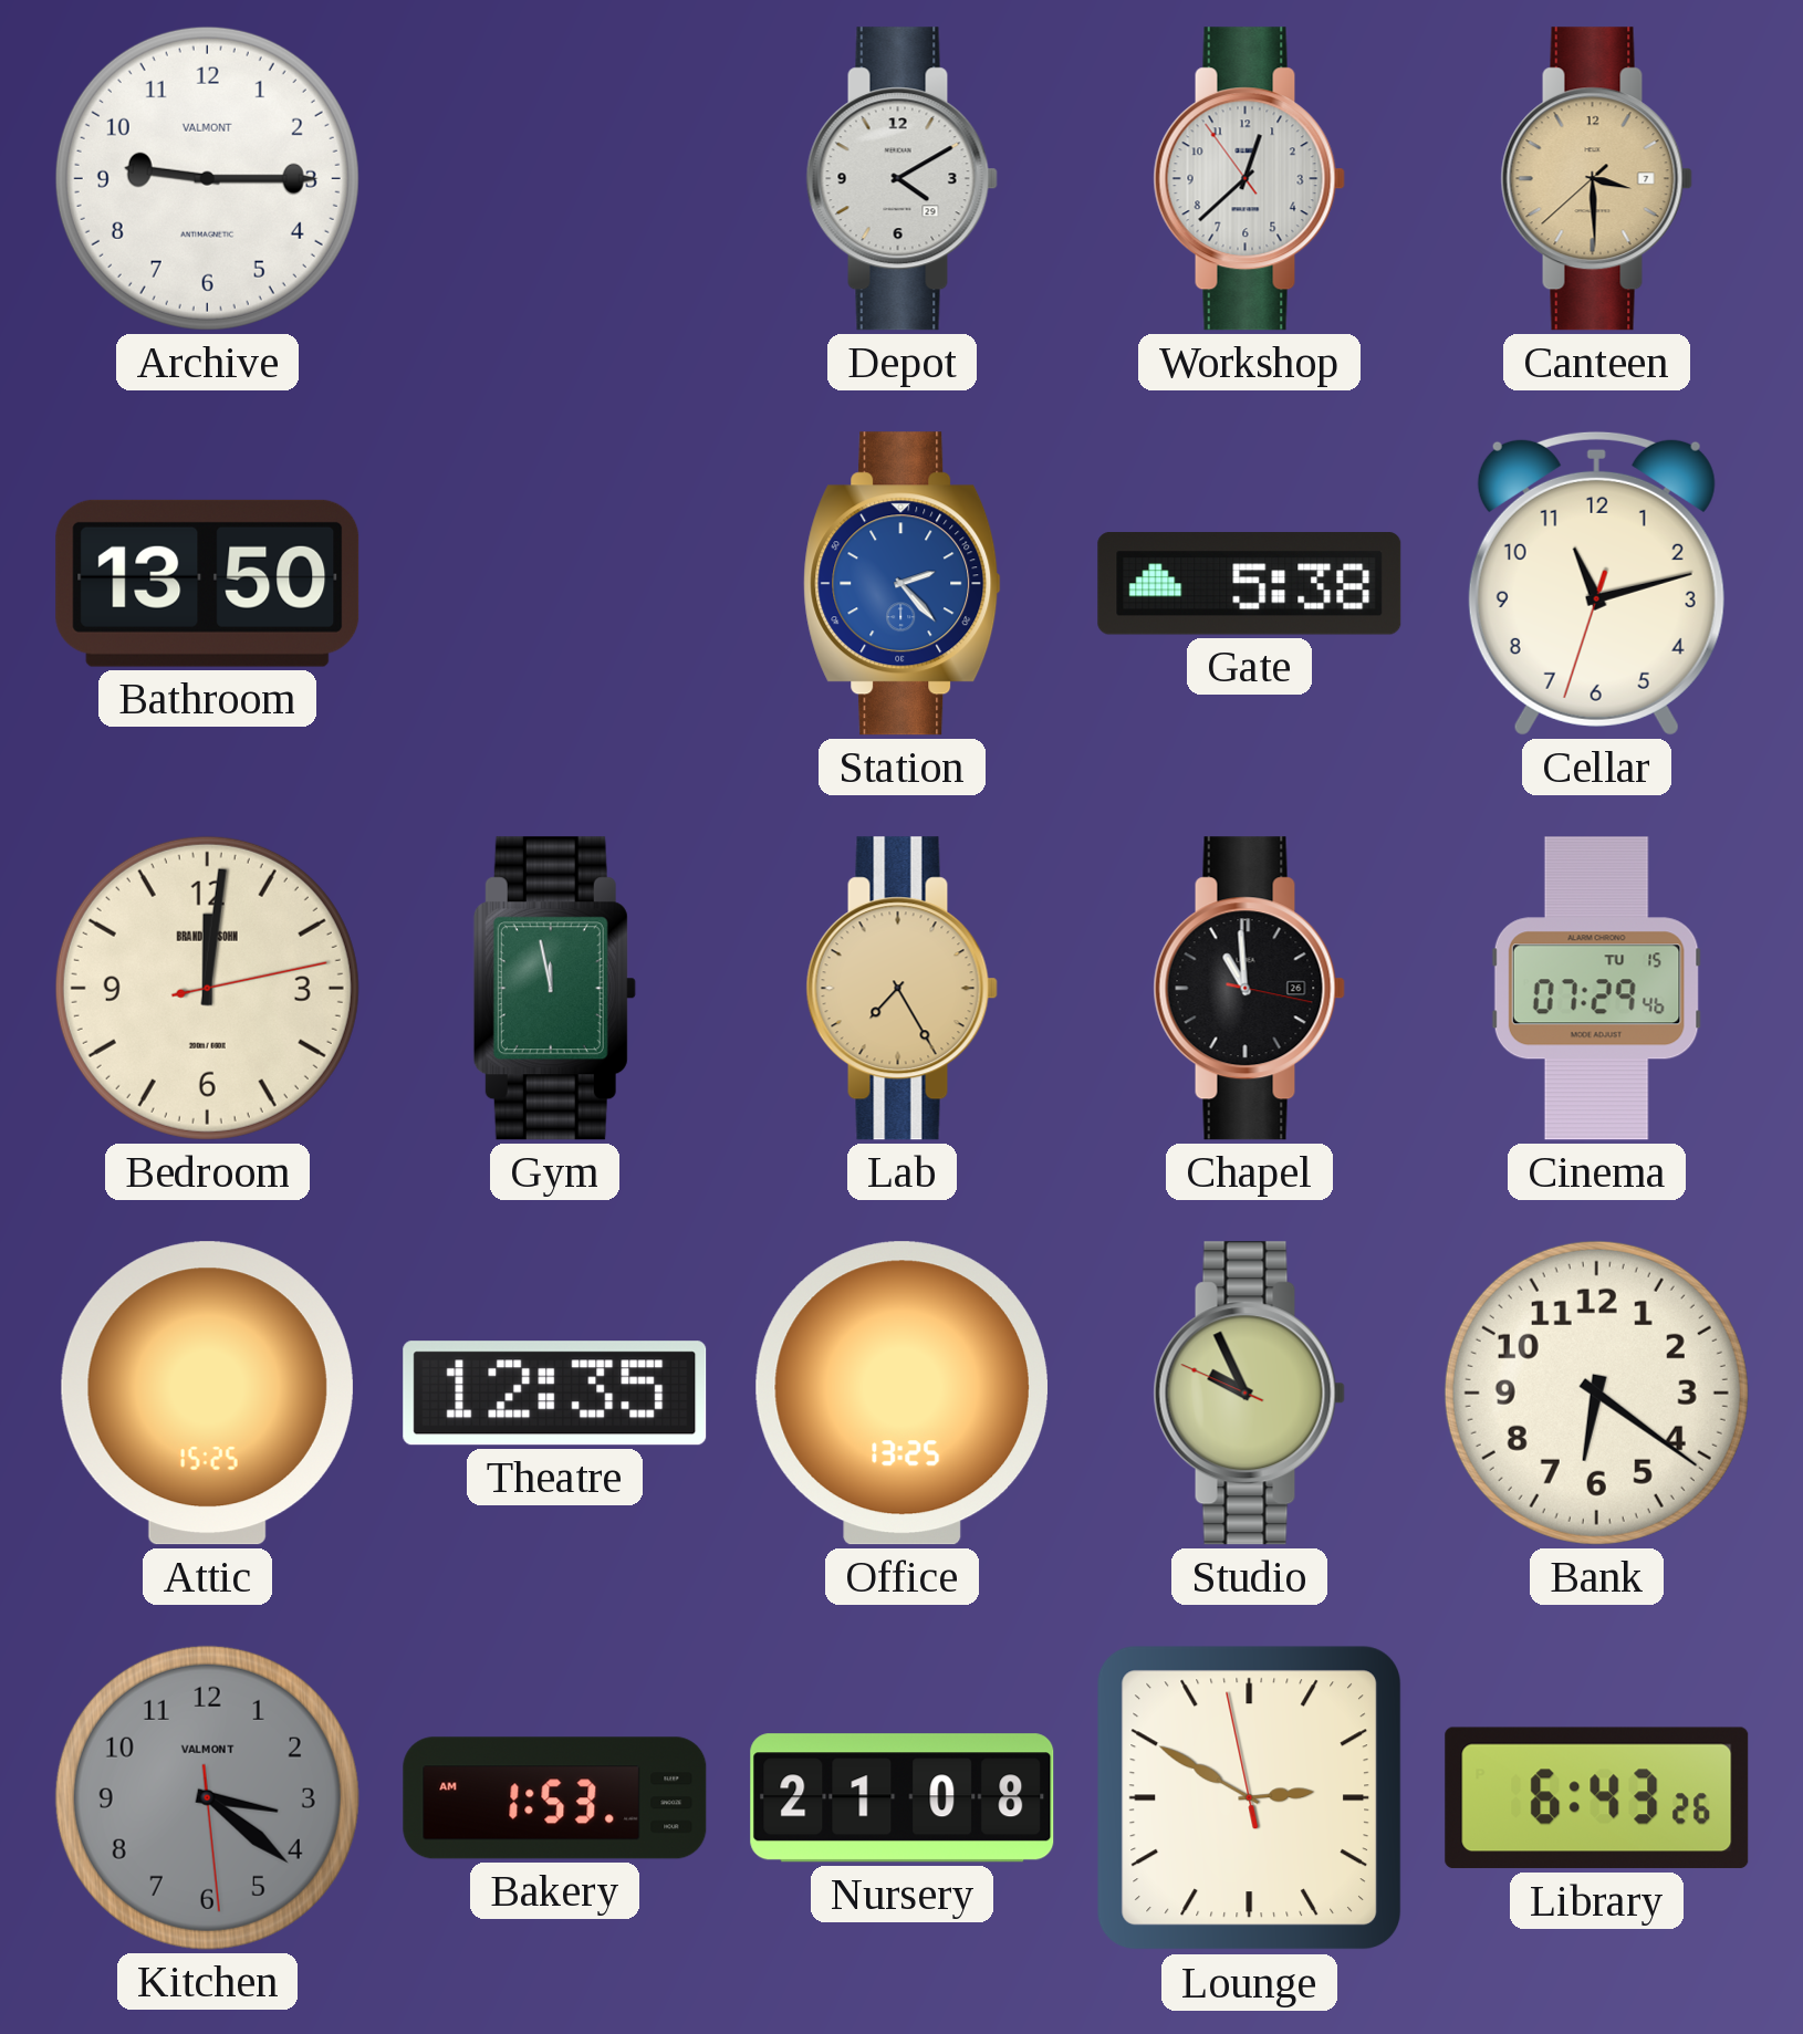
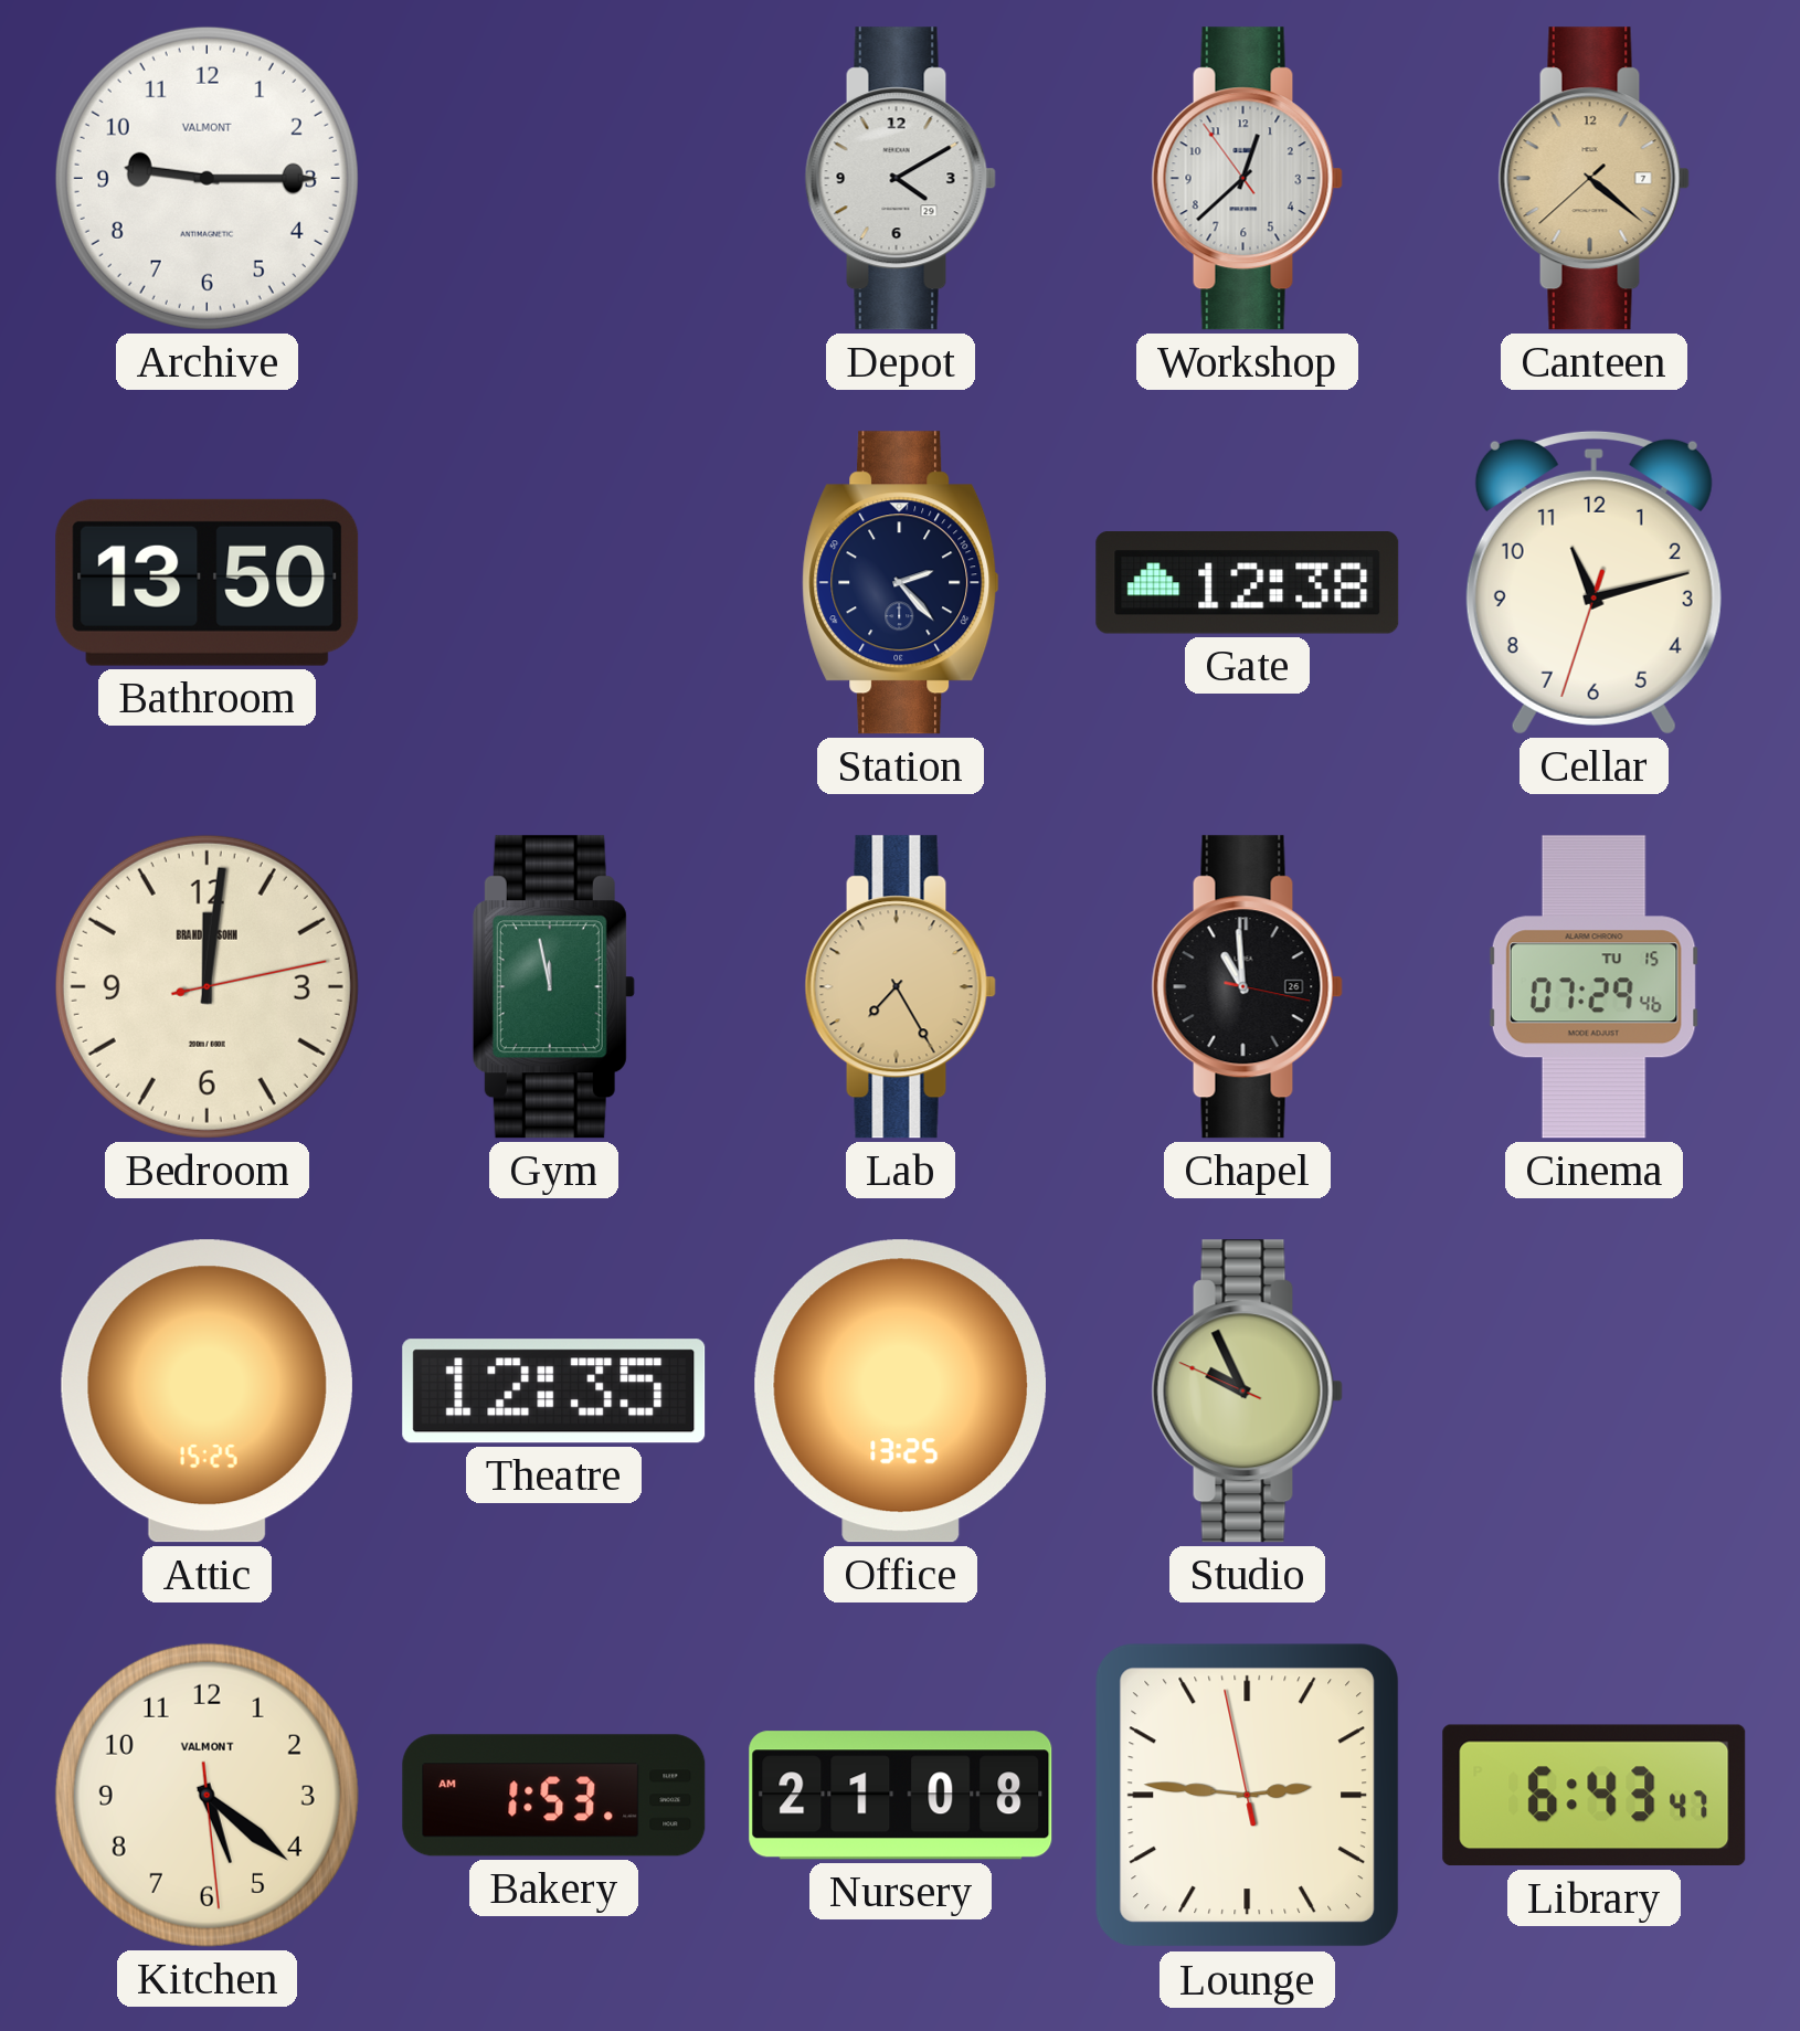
Canteen: 3:29 -> 4:21
Station dial: blue -> navy
Gate: 5:38 -> 12:38
Bank: 6:21 -> none
Kitchen: 3:21 -> 5:21
Kitchen dial: grey -> cream
Lounge: 2:49 -> 2:45
Library: 6:43:26 -> 6:43:47
